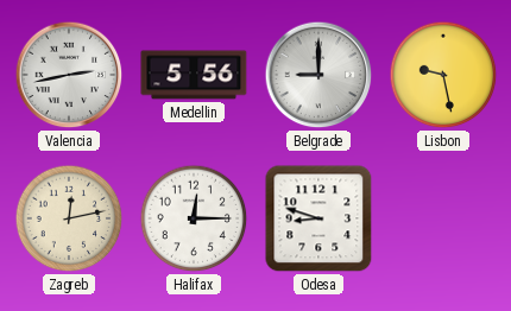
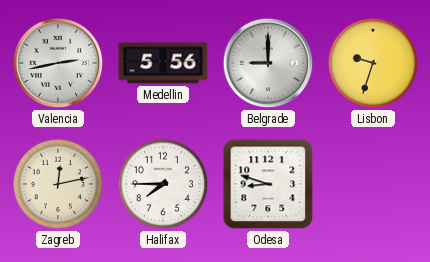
Lisbon: 9:28 -> 9:33
Halifax: 12:15 -> 7:45
